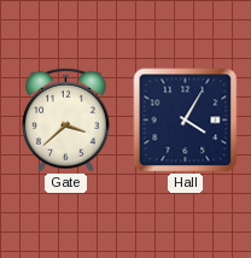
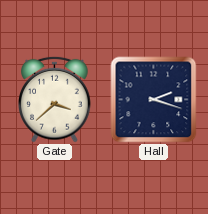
Hall: 4:05 -> 2:18
